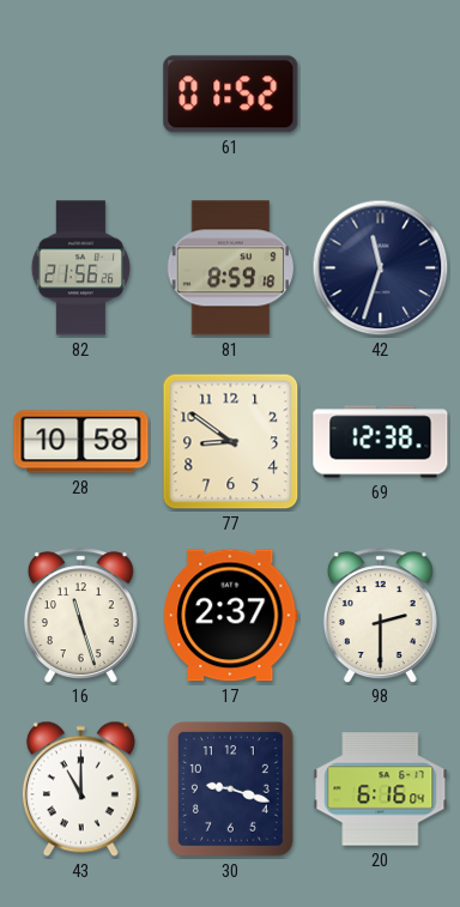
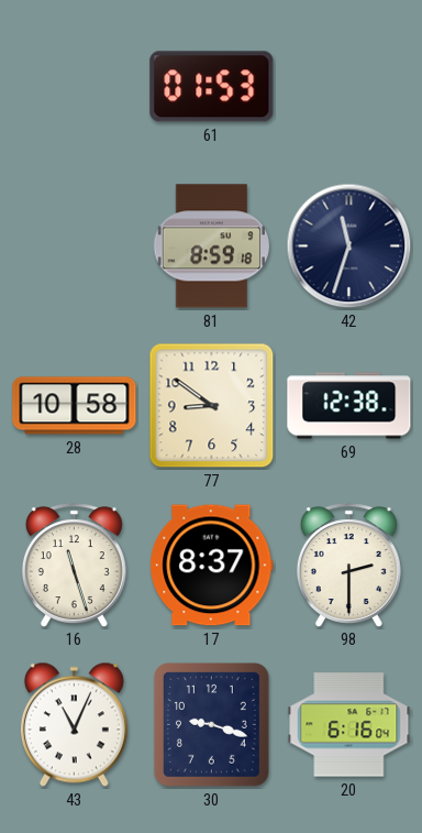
61: 01:52 -> 01:53
82: 21:56 -> none
17: 2:37 -> 8:37
43: 11:00 -> 11:04
